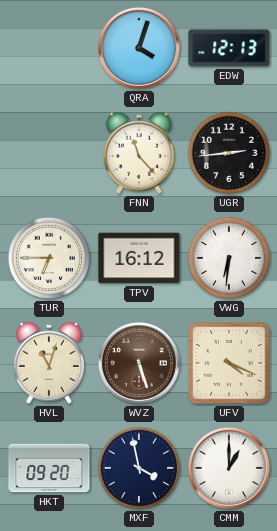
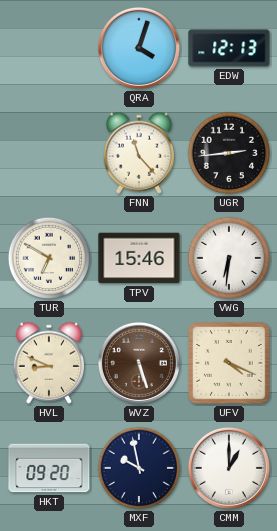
TUR: 6:45 -> 6:50
TPV: 16:12 -> 15:46
HVL: 11:03 -> 8:49
MXF: 3:58 -> 9:58
